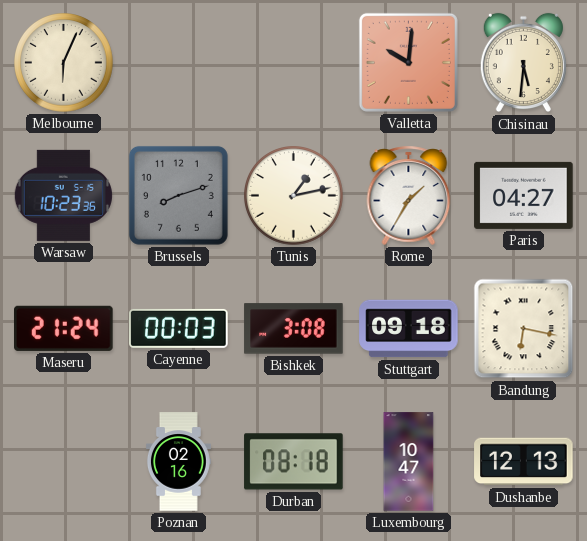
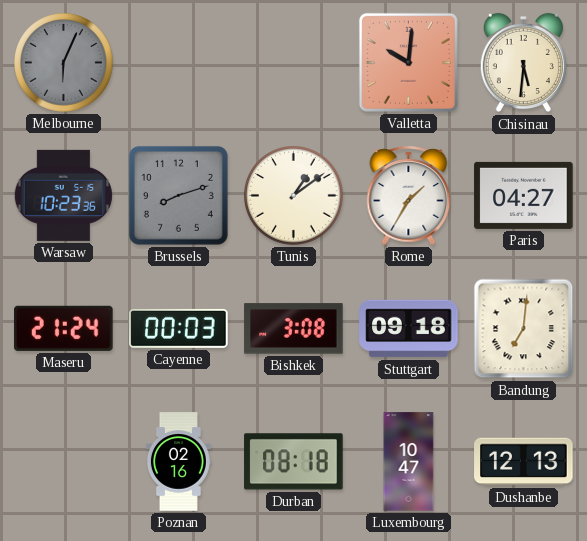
Melbourne dial: cream -> grey
Tunis: 1:13 -> 1:09
Bandung: 6:17 -> 7:01
